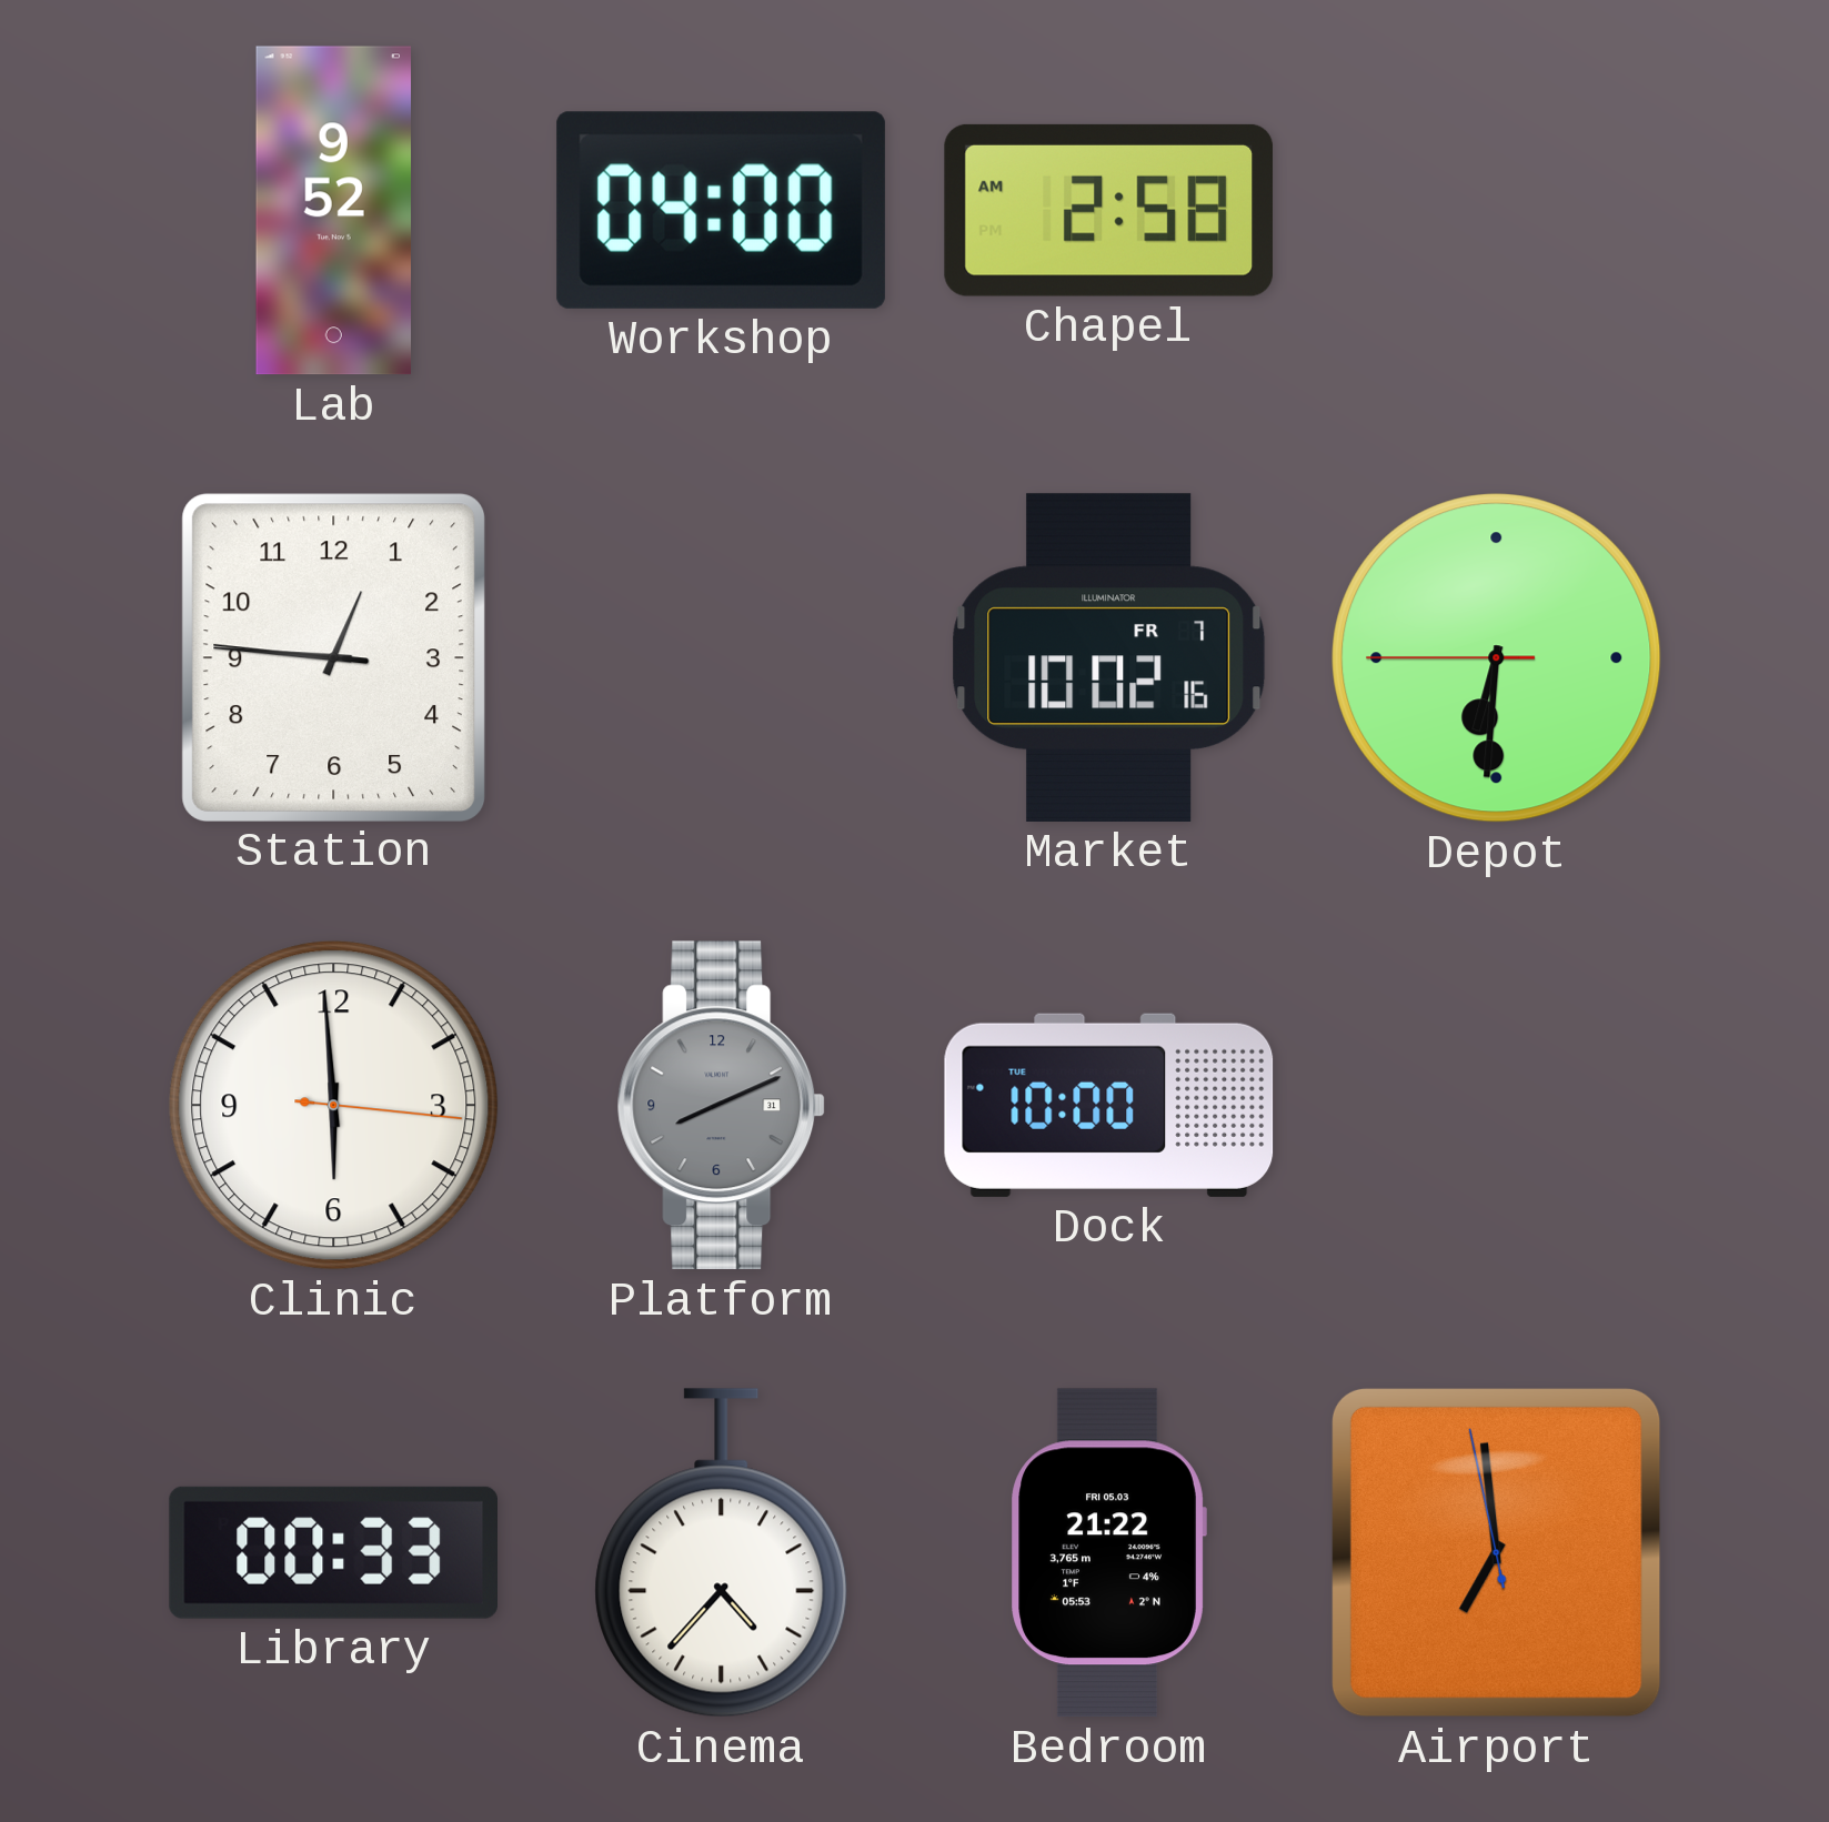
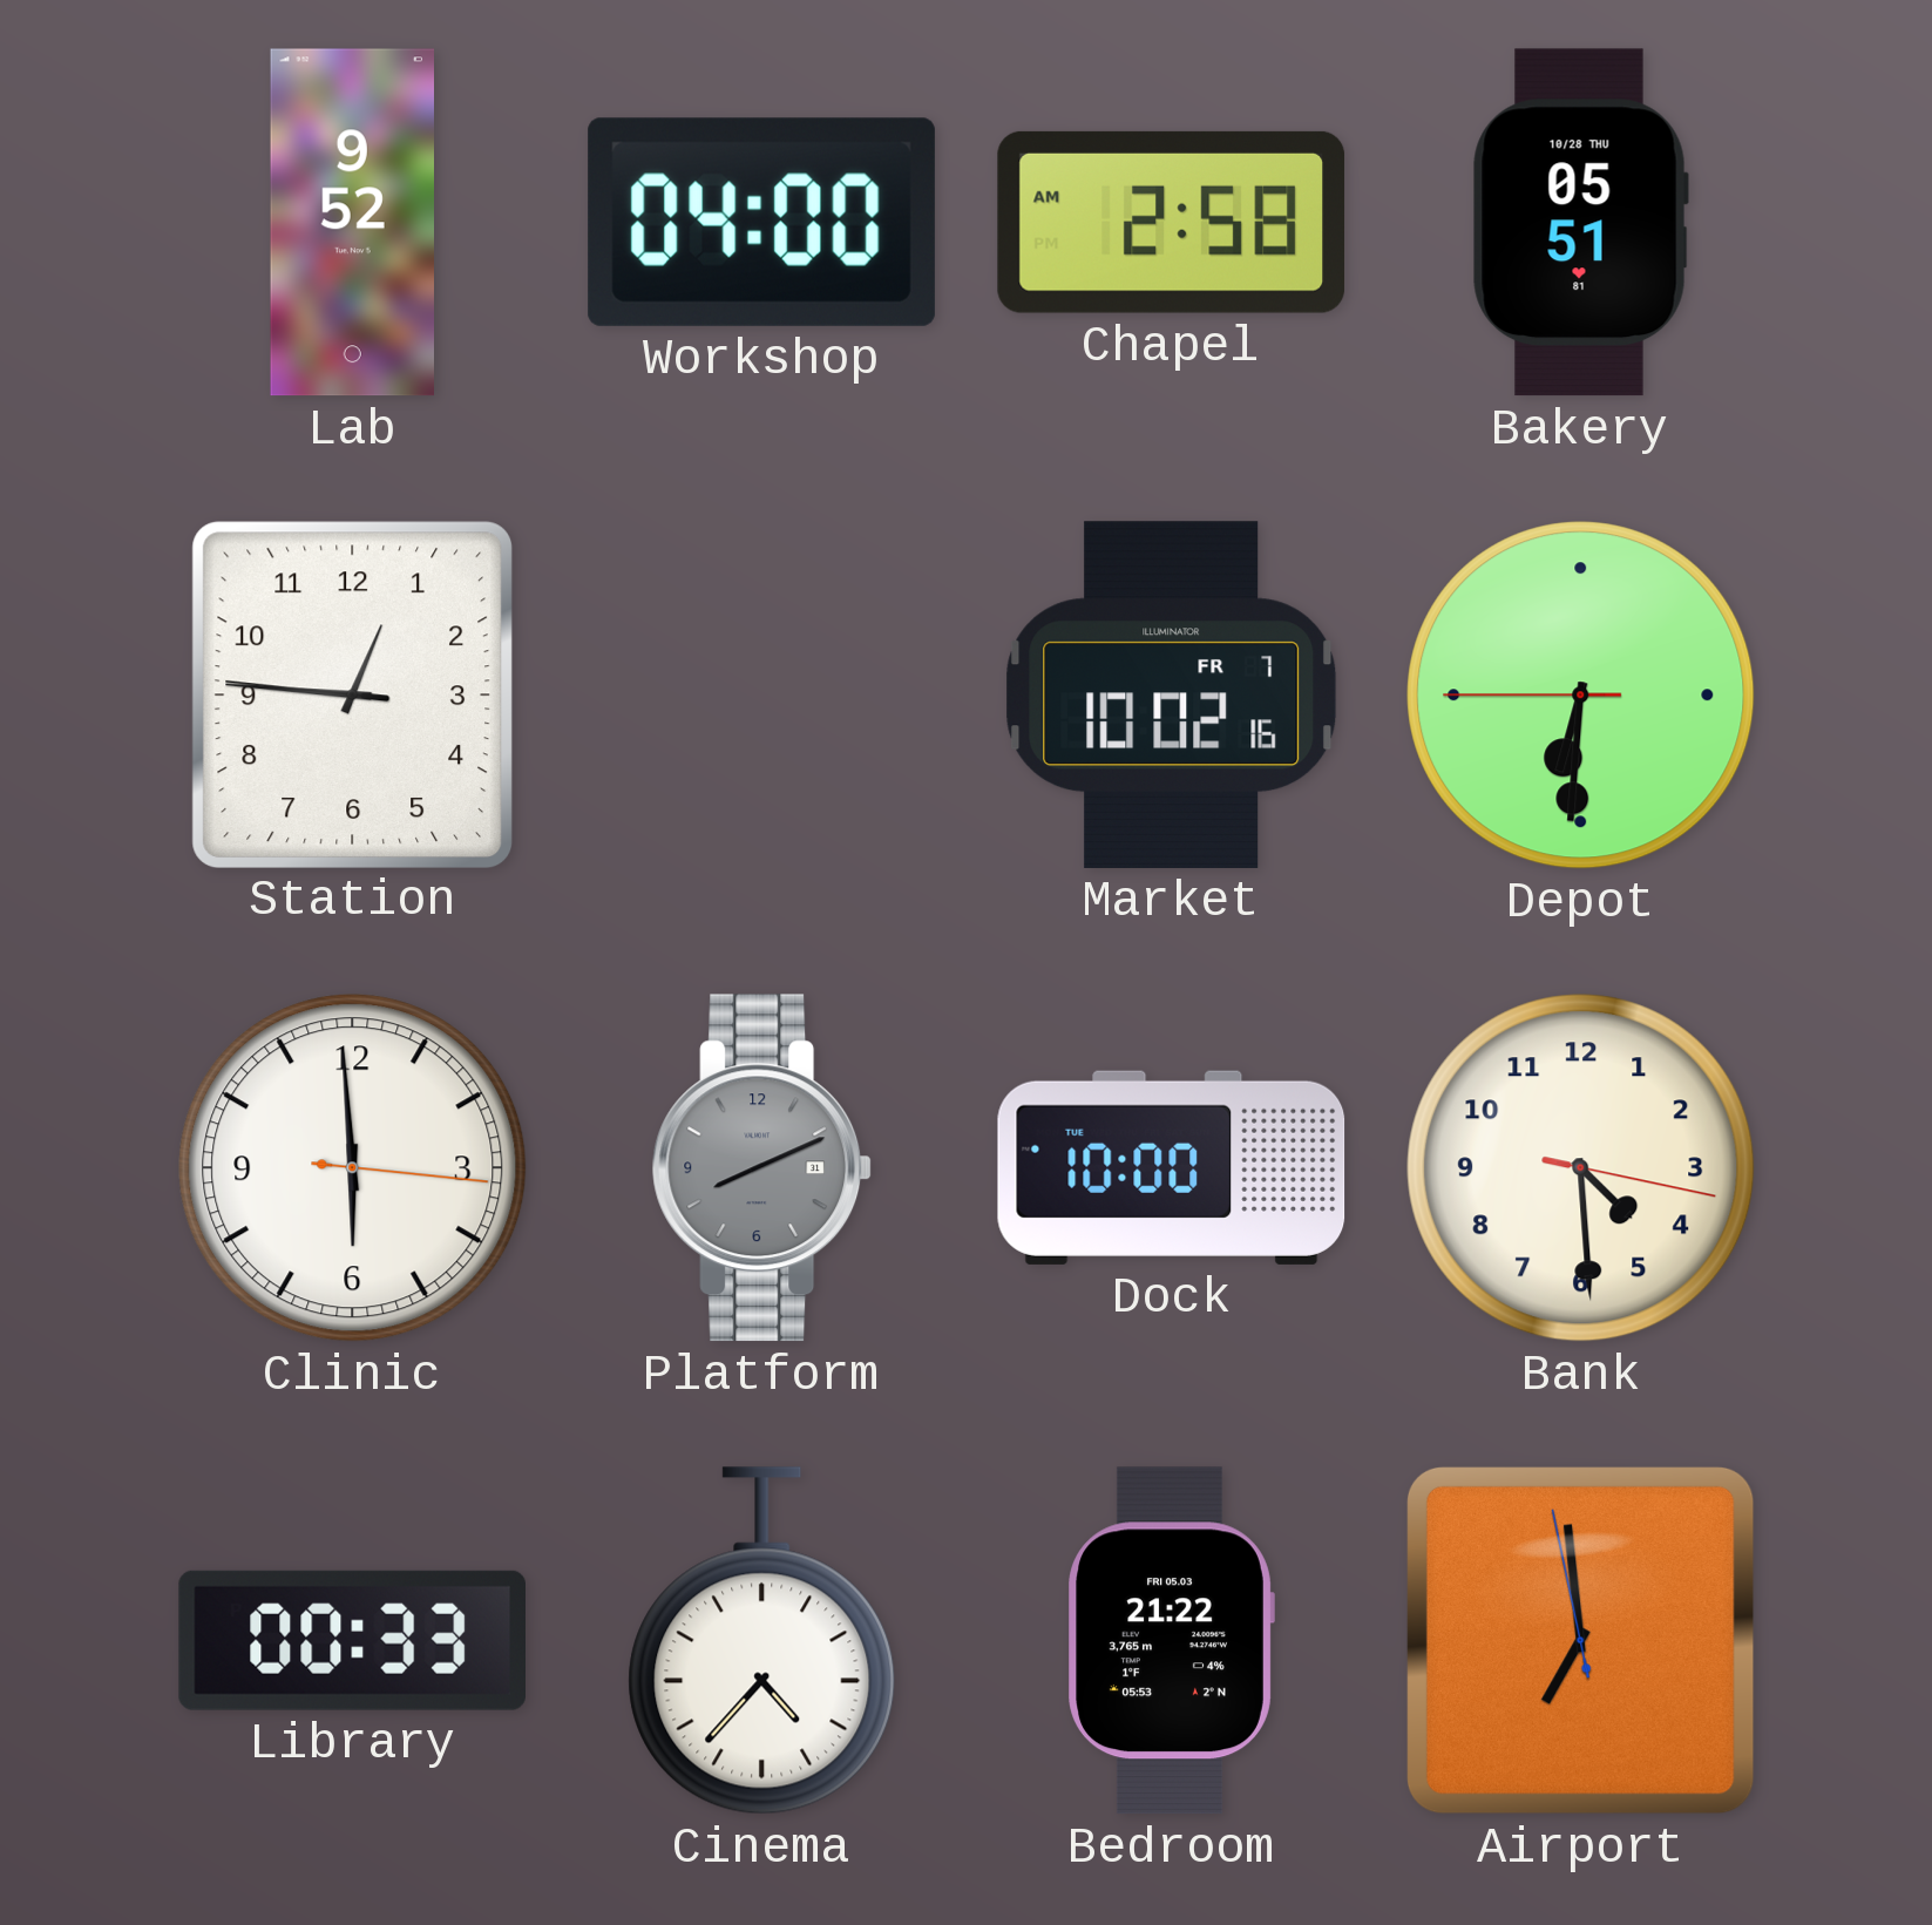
Bakery: none -> 05:51
Bank: none -> 4:29
